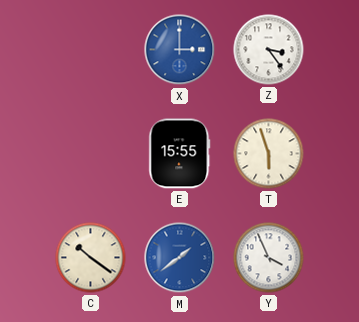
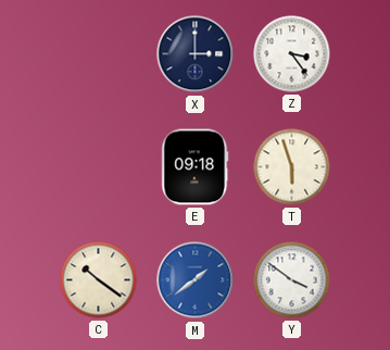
X dial: blue -> navy
E: 15:55 -> 09:18
Y: 3:56 -> 3:51
